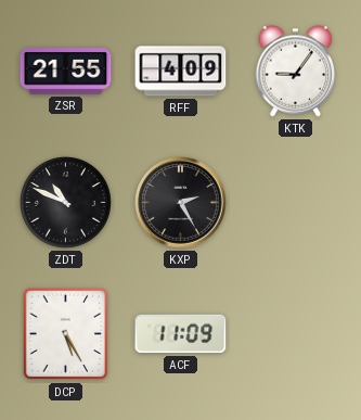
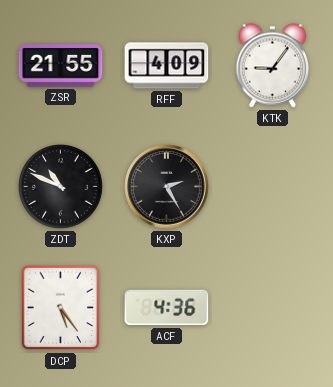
DCP: 5:25 -> 5:24
ACF: 11:09 -> 4:36
